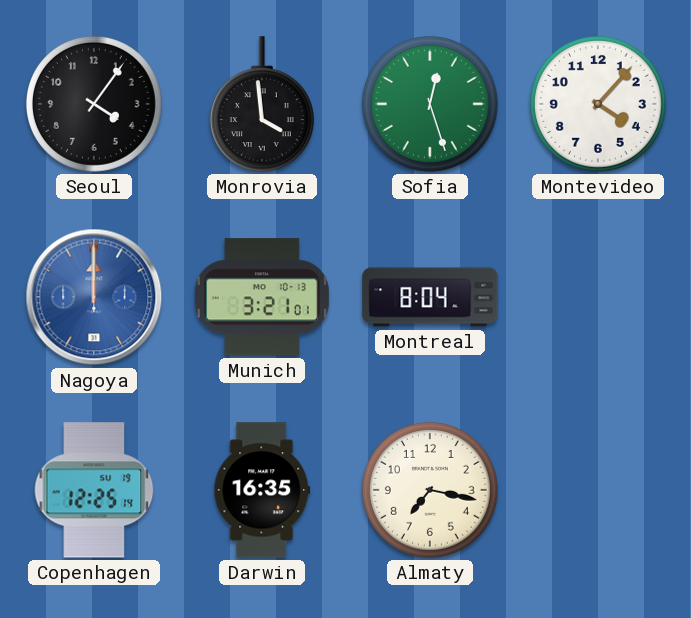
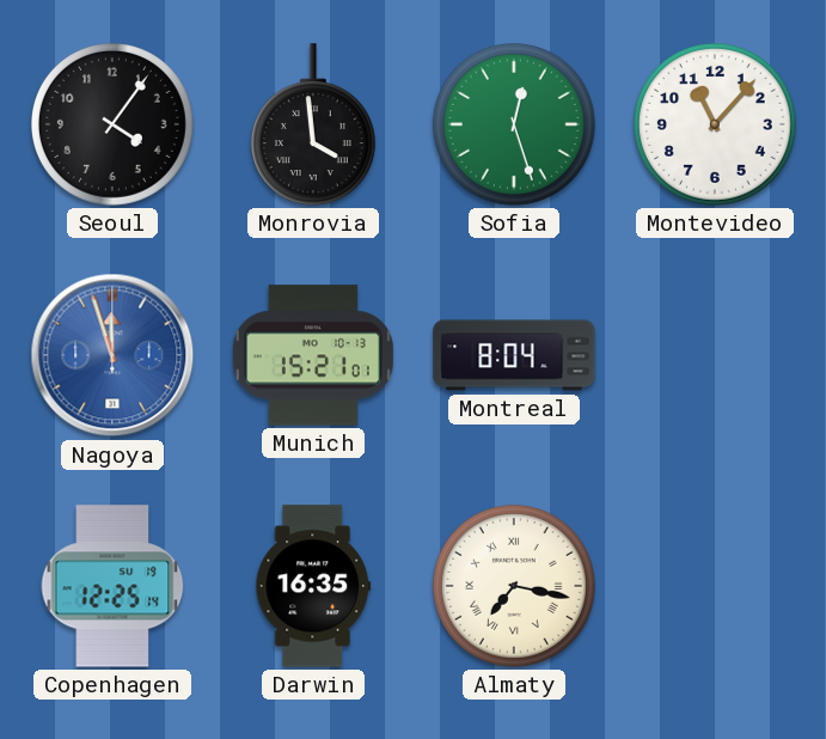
Montevideo: 4:07 -> 11:07
Nagoya: 12:00 -> 11:57
Munich: 3:21 -> 15:21
Almaty numerals: Arabic -> Roman
